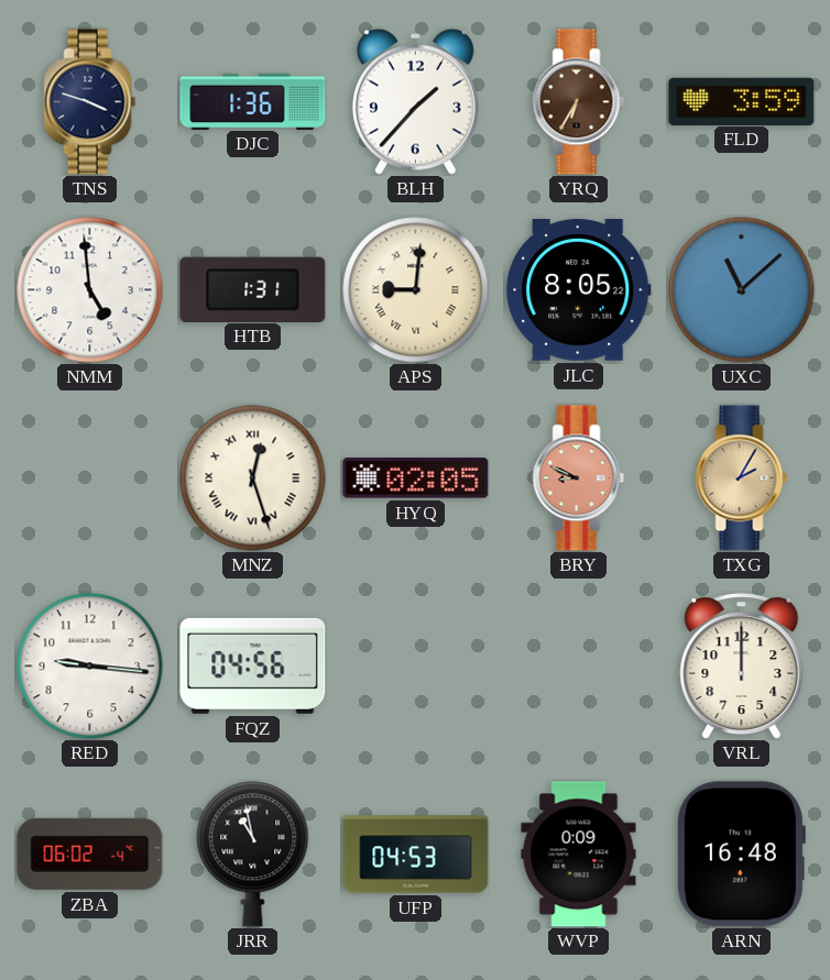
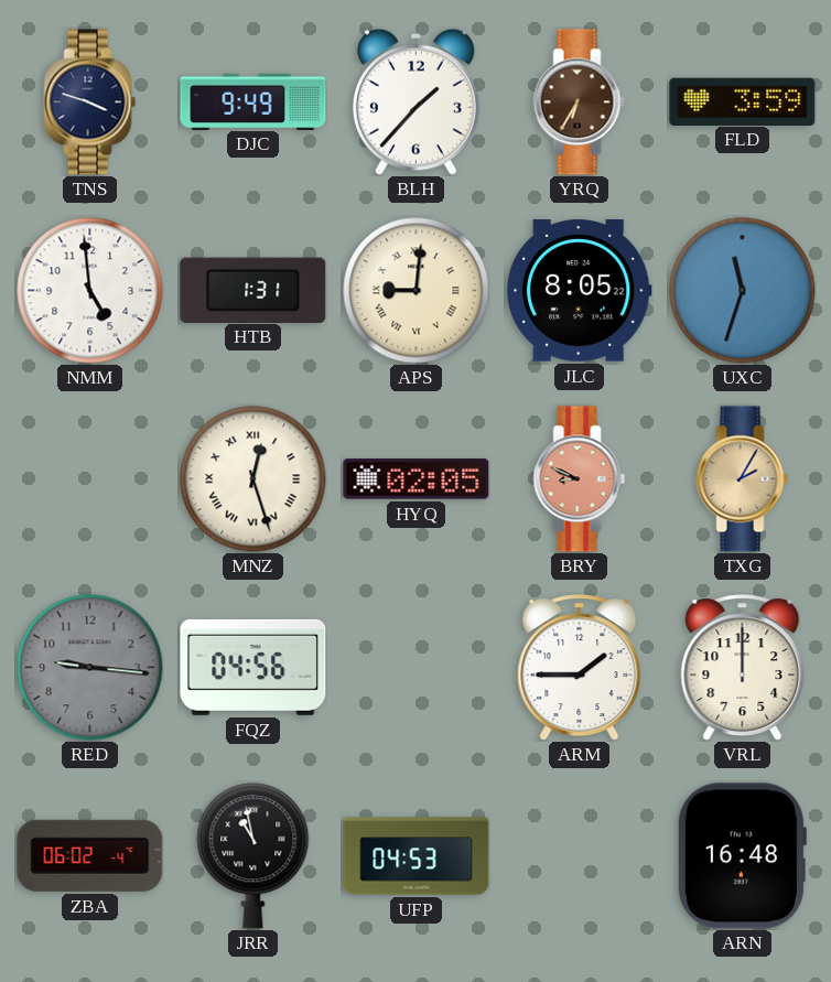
DJC: 1:36 -> 9:49
UXC: 11:08 -> 11:33
RED dial: white -> grey
ARM: none -> 1:45
WVP: 0:09 -> none
